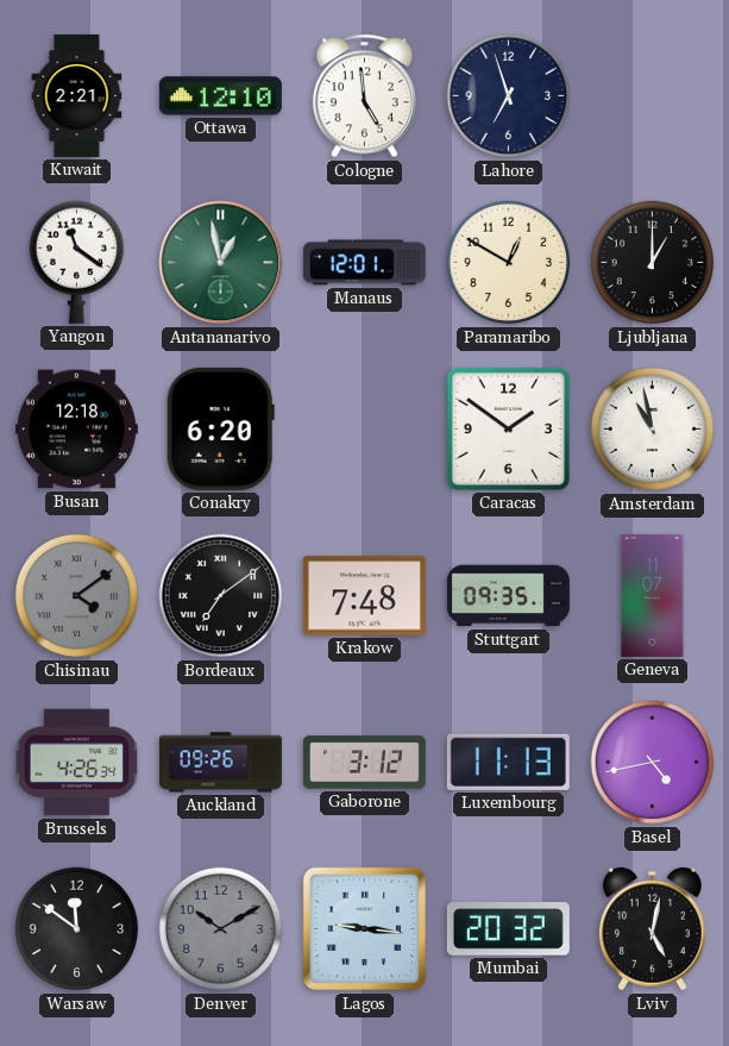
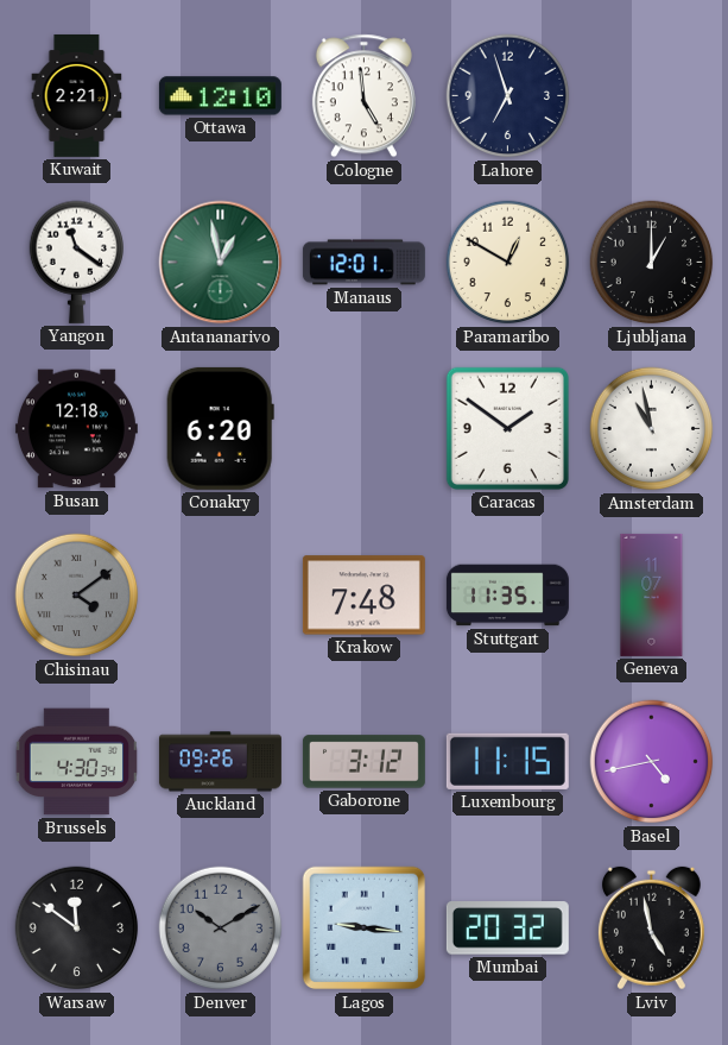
Bordeaux: 7:09 -> none
Stuttgart: 09:35 -> 11:35
Brussels: 4:26 -> 4:30
Luxembourg: 11:13 -> 11:15
Lviv: 5:02 -> 4:58
